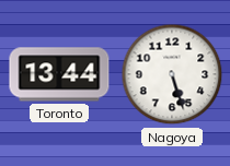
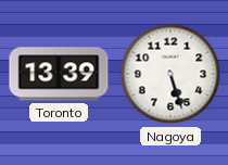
Toronto: 13:44 -> 13:39
